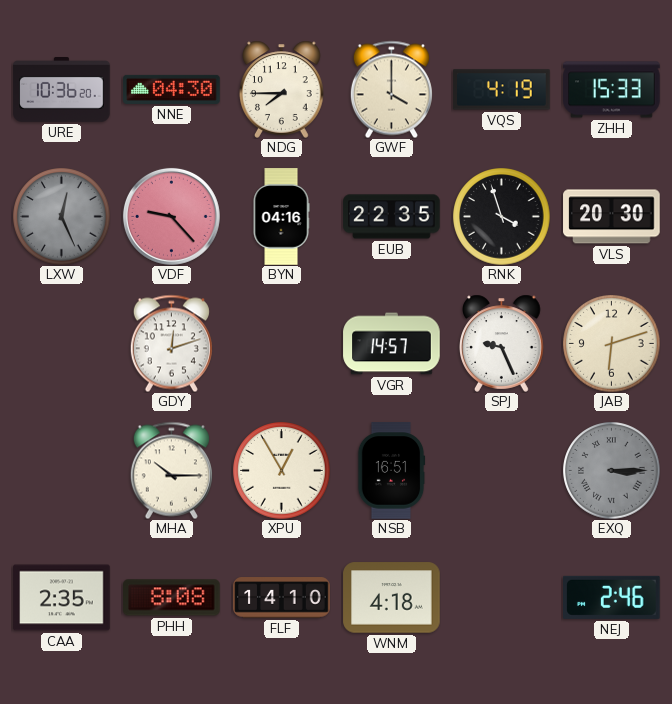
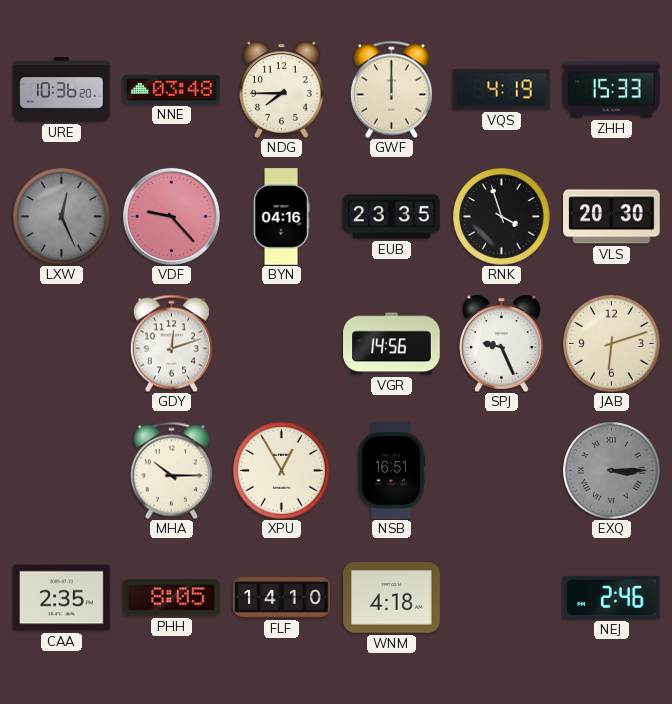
NNE: 04:30 -> 03:48
GWF: 4:00 -> 12:00
EUB: 22:35 -> 23:35
VGR: 14:57 -> 14:56
PHH: 8:08 -> 8:05
